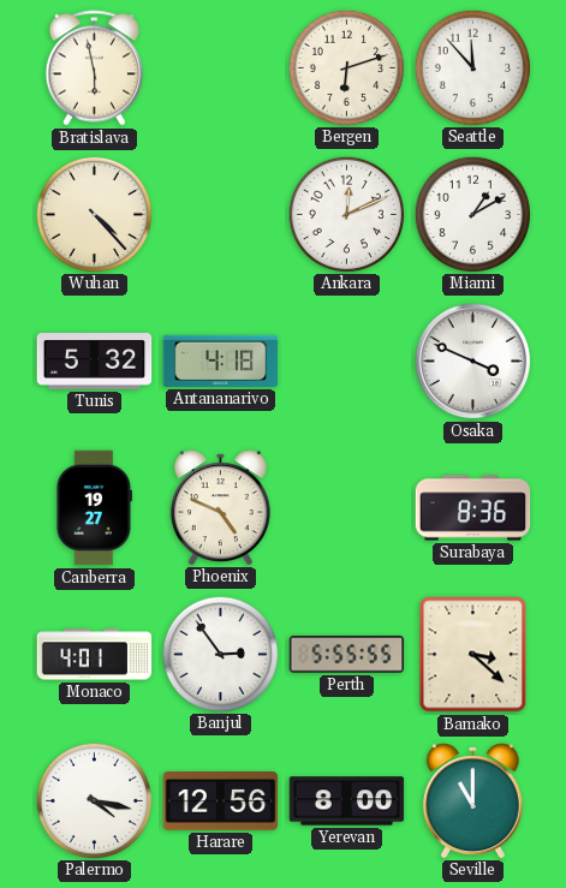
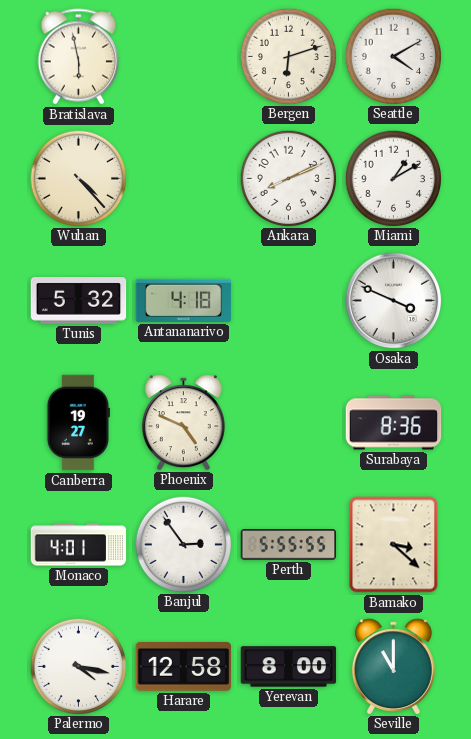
Seattle: 11:53 -> 4:10
Ankara: 12:11 -> 8:11
Harare: 12:56 -> 12:58
